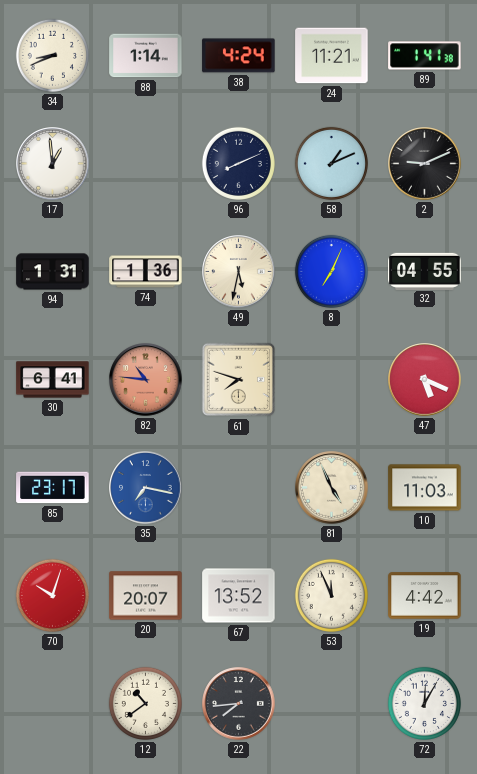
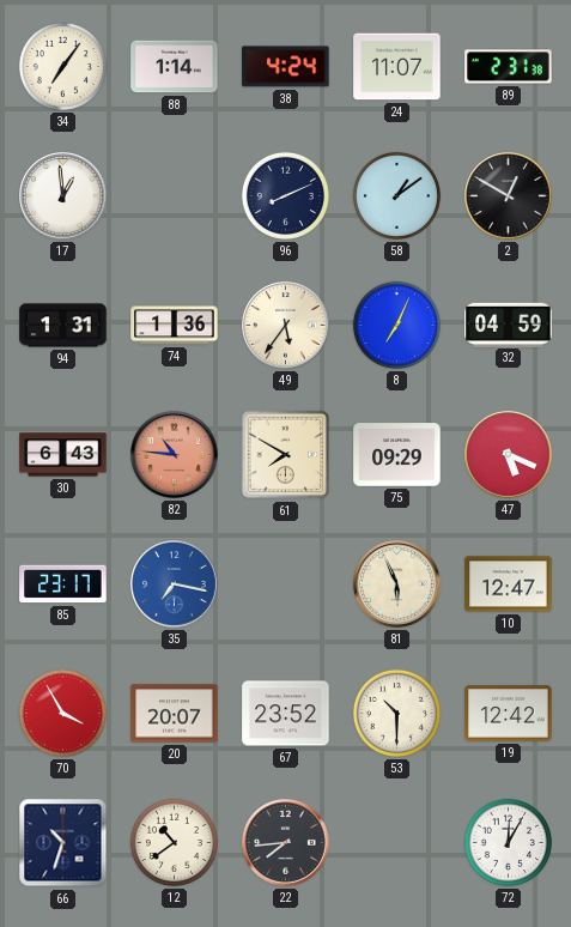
34: 8:41 -> 7:06
24: 11:21 -> 11:07
89: 1:41 -> 2:31
58: 1:11 -> 1:09
2: 9:11 -> 12:50
49: 5:32 -> 5:36
32: 04:55 -> 04:59
30: 6:41 -> 6:43
61: 7:48 -> 7:50
75: none -> 09:29
81: 4:56 -> 5:56
10: 11:03 -> 12:47
70: 10:03 -> 3:55
67: 13:52 -> 23:52
53: 11:56 -> 10:30
19: 4:42 -> 12:42
66: none -> 10:33
